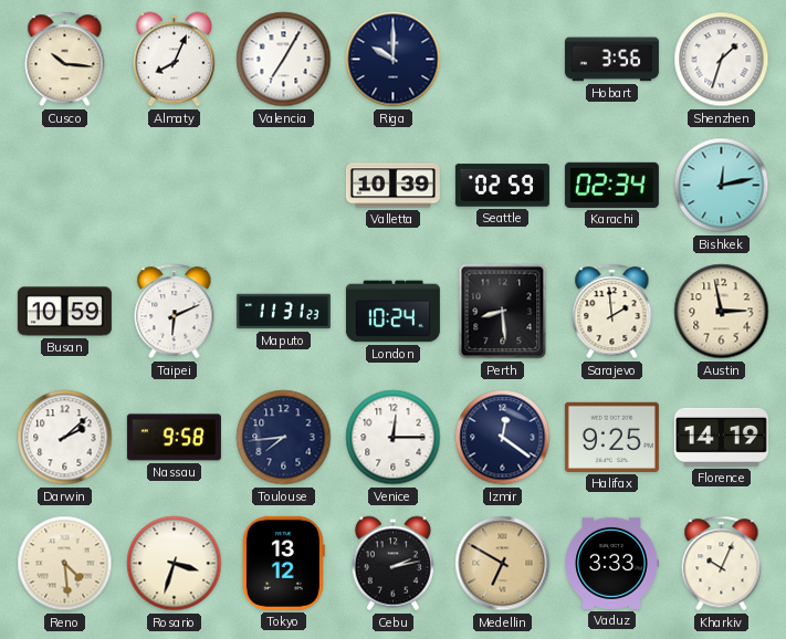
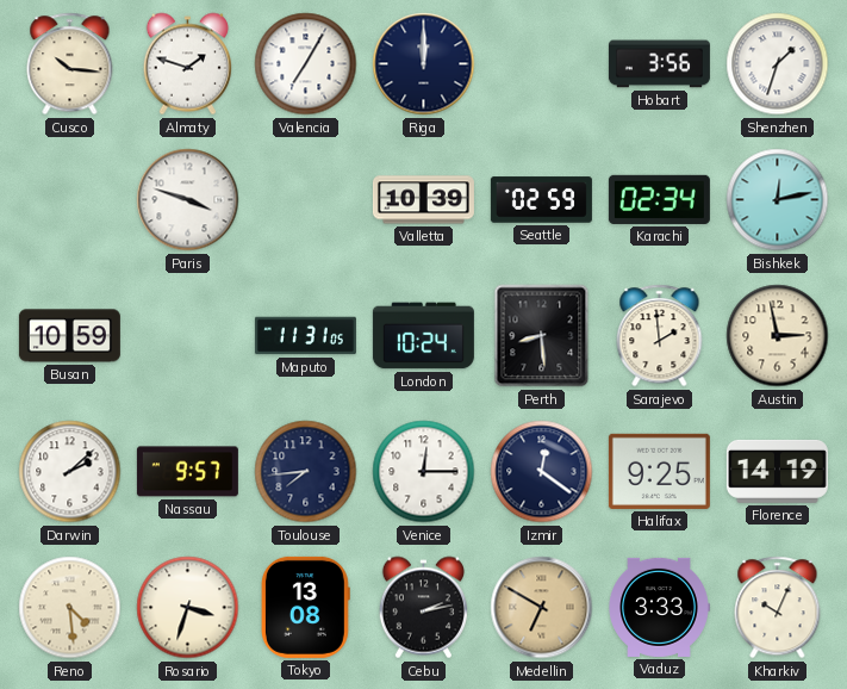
Almaty: 8:04 -> 1:48
Riga: 10:00 -> 12:00
Paris: none -> 3:48
Taipei: 6:11 -> none
Maputo: 11:31:23 -> 11:31:05
Nassau: 9:58 -> 9:57
Tokyo: 13:12 -> 13:08
